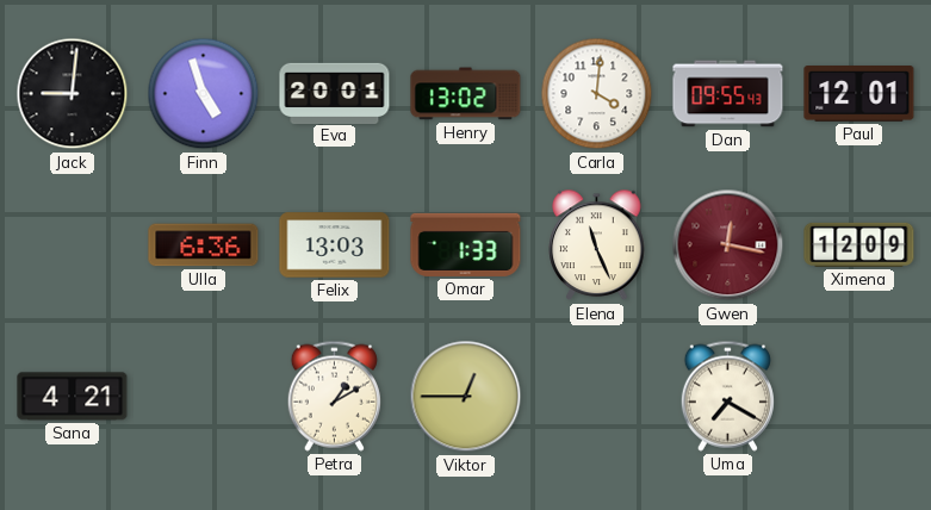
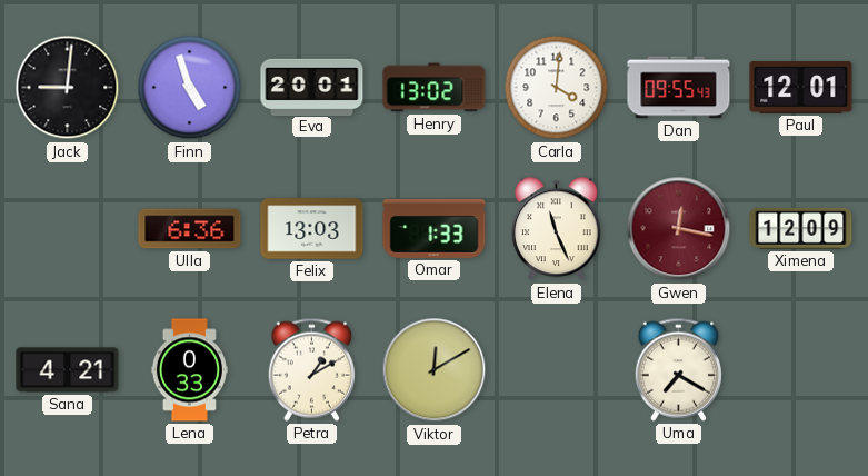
Lena: none -> 0:33
Viktor: 12:45 -> 12:10
